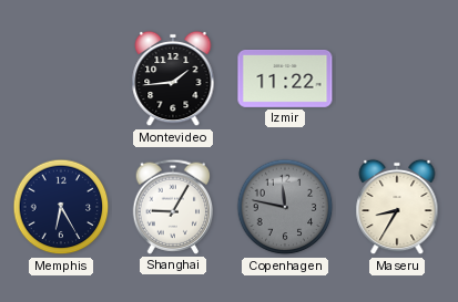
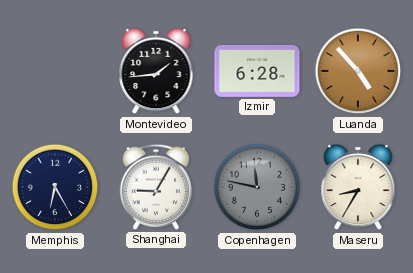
Izmir: 11:22 -> 6:28
Luanda: none -> 4:53
